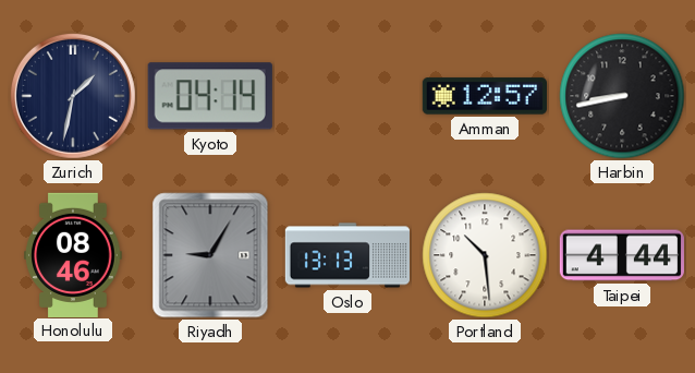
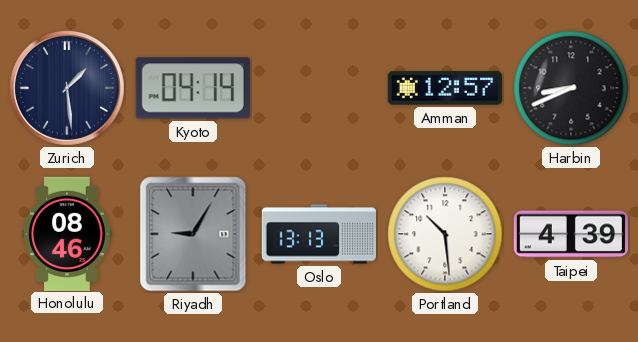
Zurich: 1:32 -> 1:29
Harbin: 8:43 -> 8:41
Taipei: 4:44 -> 4:39
